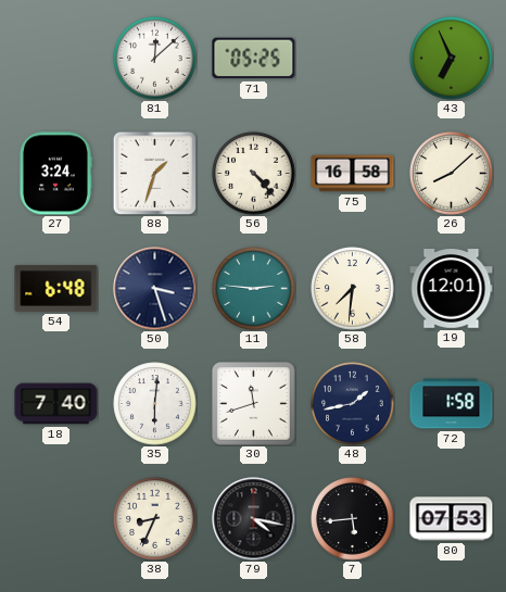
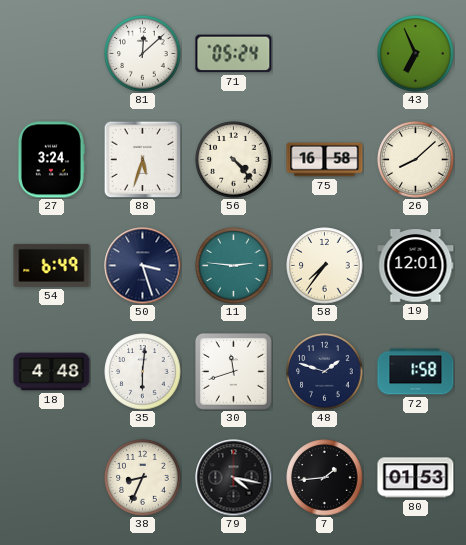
71: 05:25 -> 05:24
88: 1:33 -> 5:33
54: 6:48 -> 6:49
58: 7:31 -> 7:36
18: 7:40 -> 4:48
48: 1:43 -> 1:48
7: 5:44 -> 1:44
80: 07:53 -> 01:53
